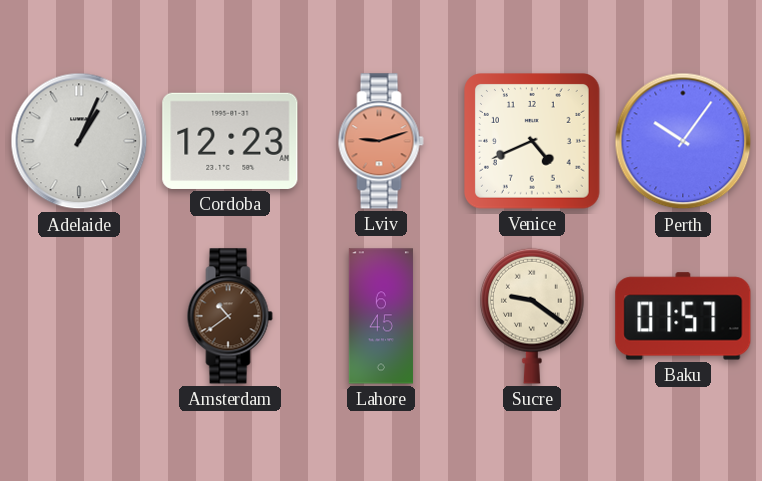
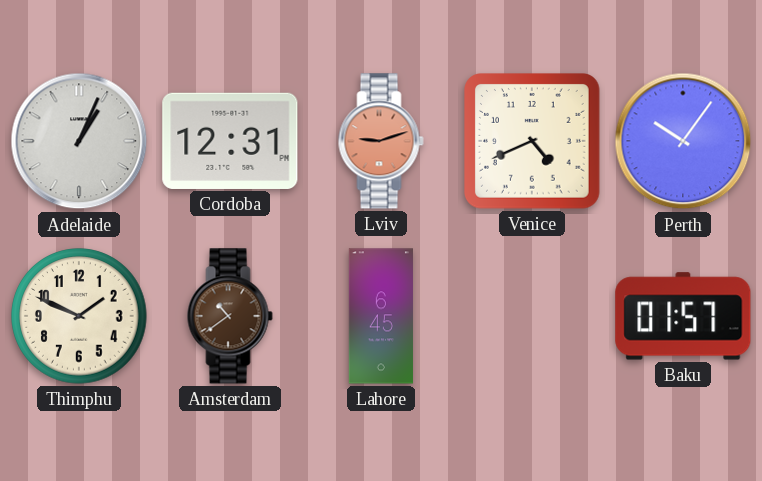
Cordoba: 12:23 -> 12:31
Thimphu: none -> 1:49
Sucre: 9:21 -> none
